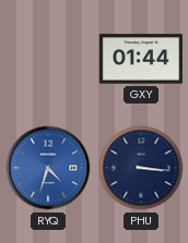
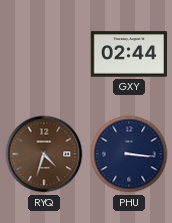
GXY: 01:44 -> 02:44
RYQ dial: blue -> brown
